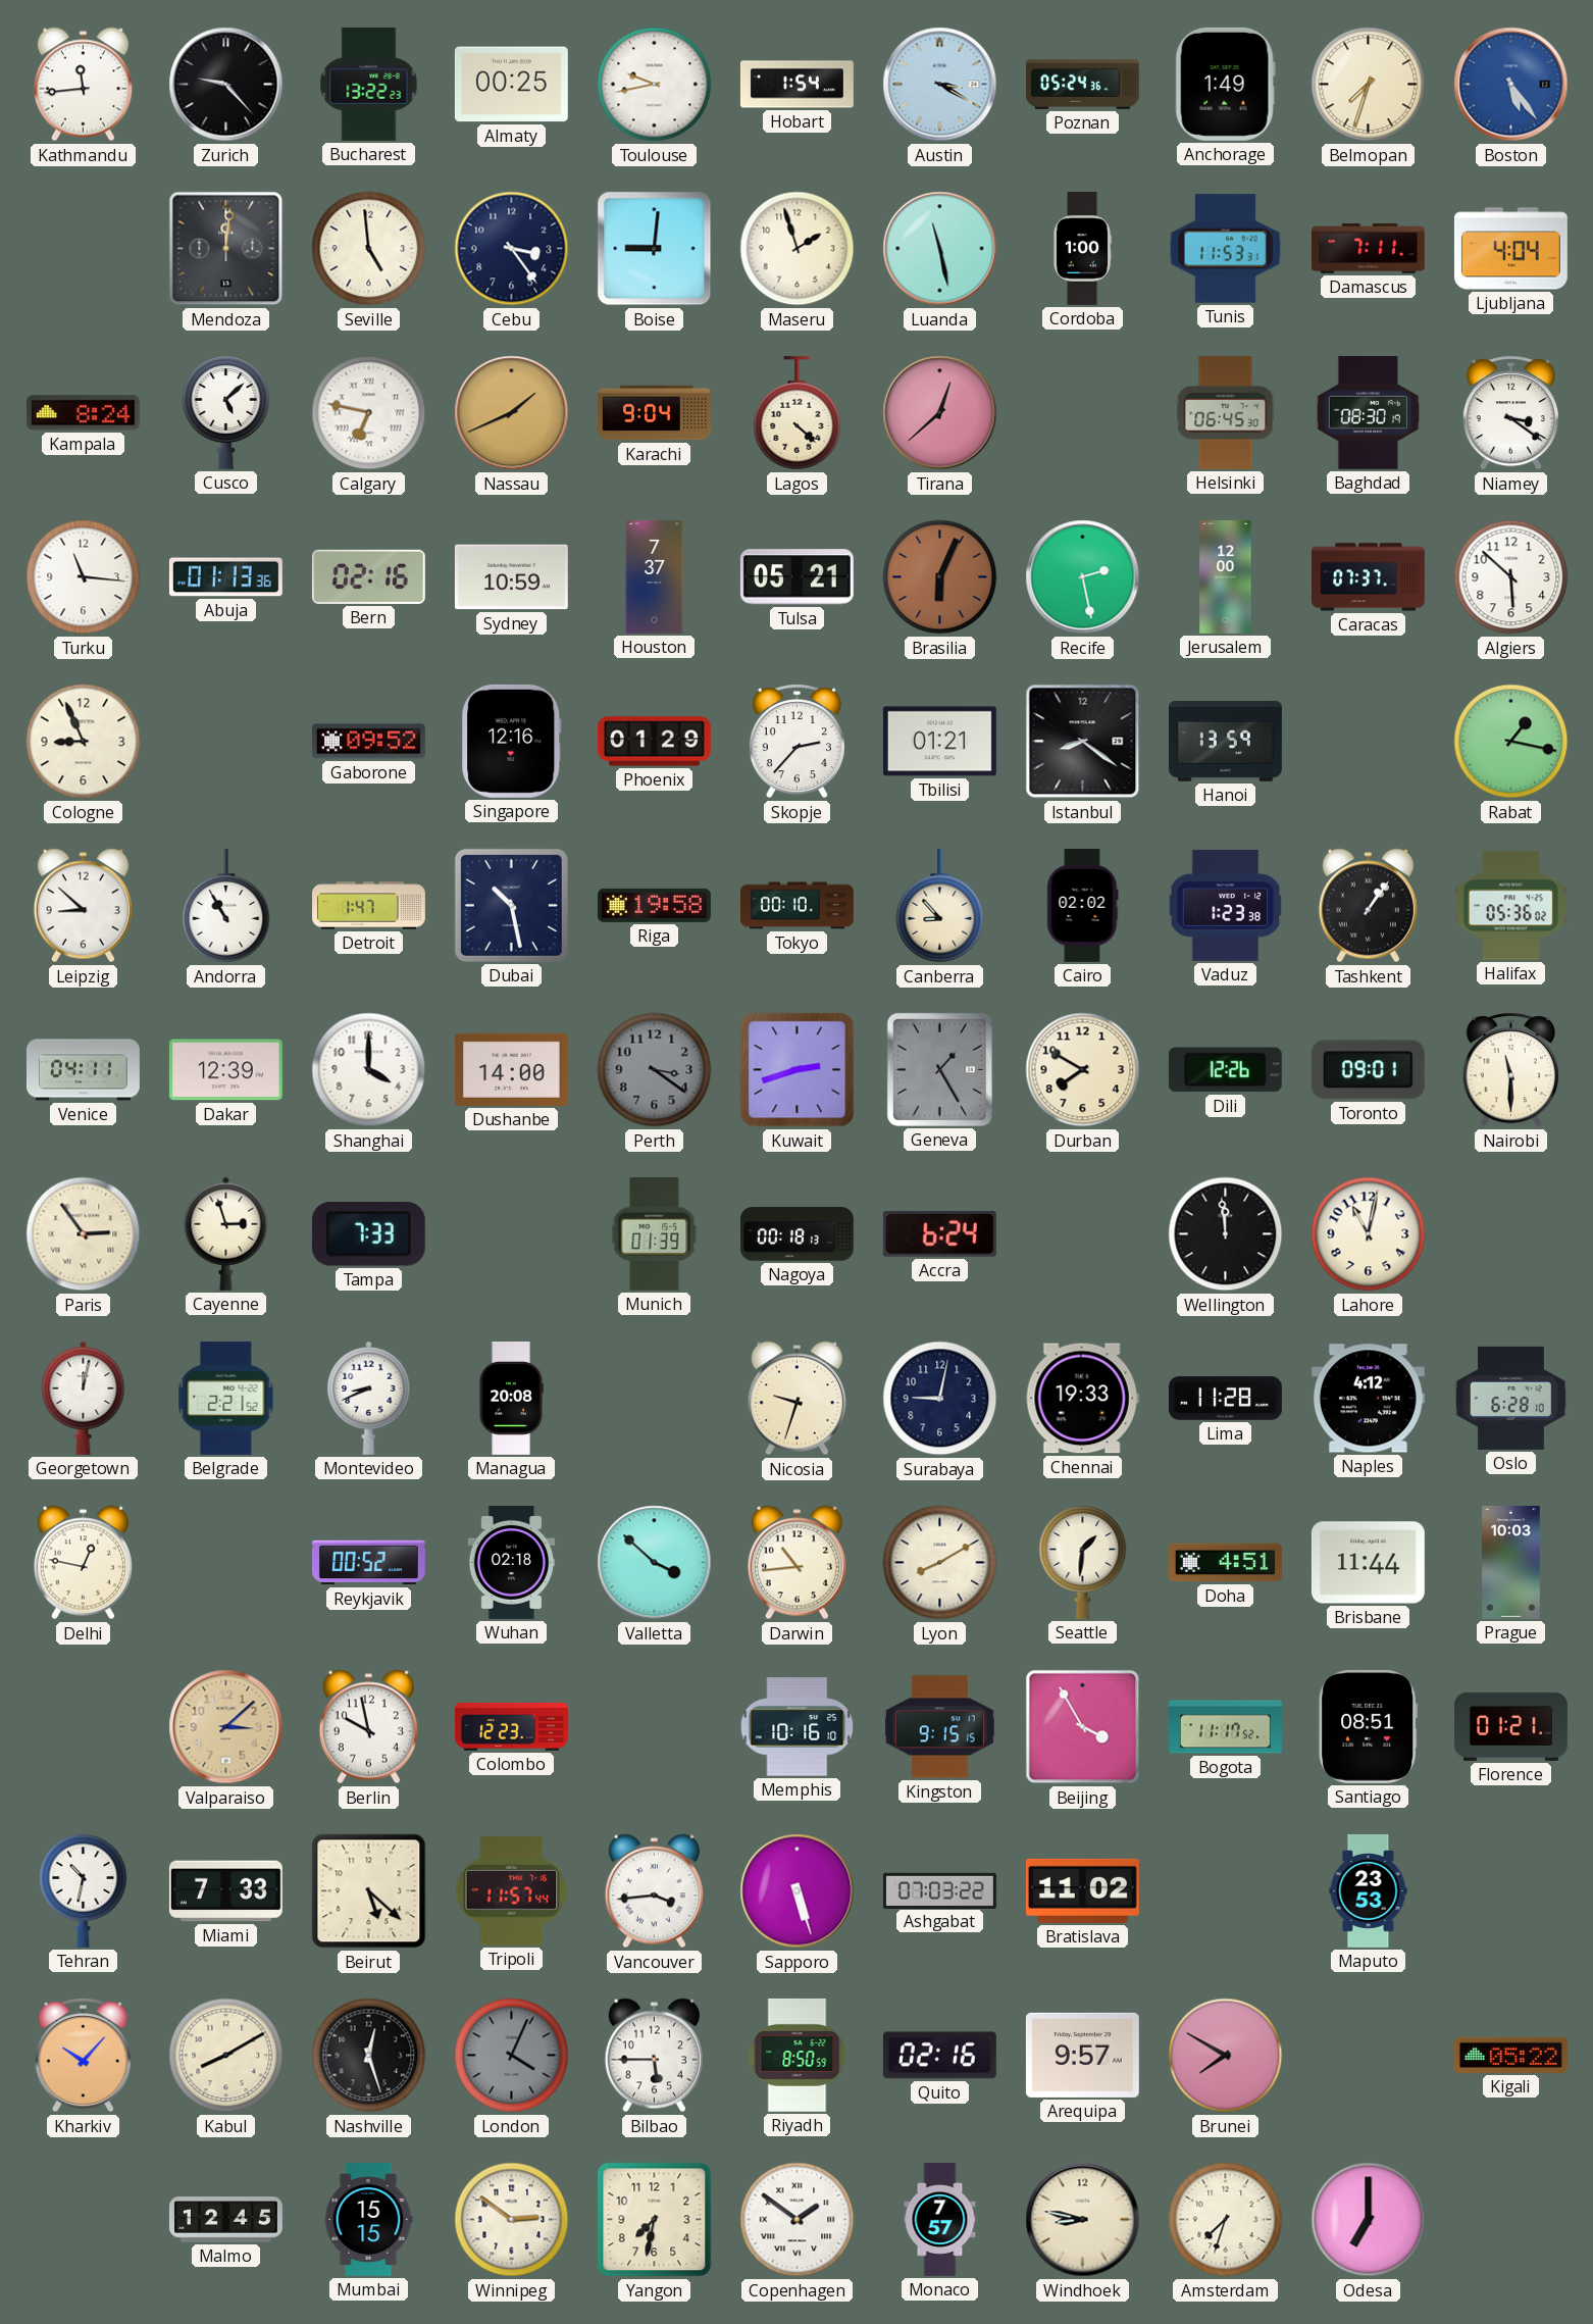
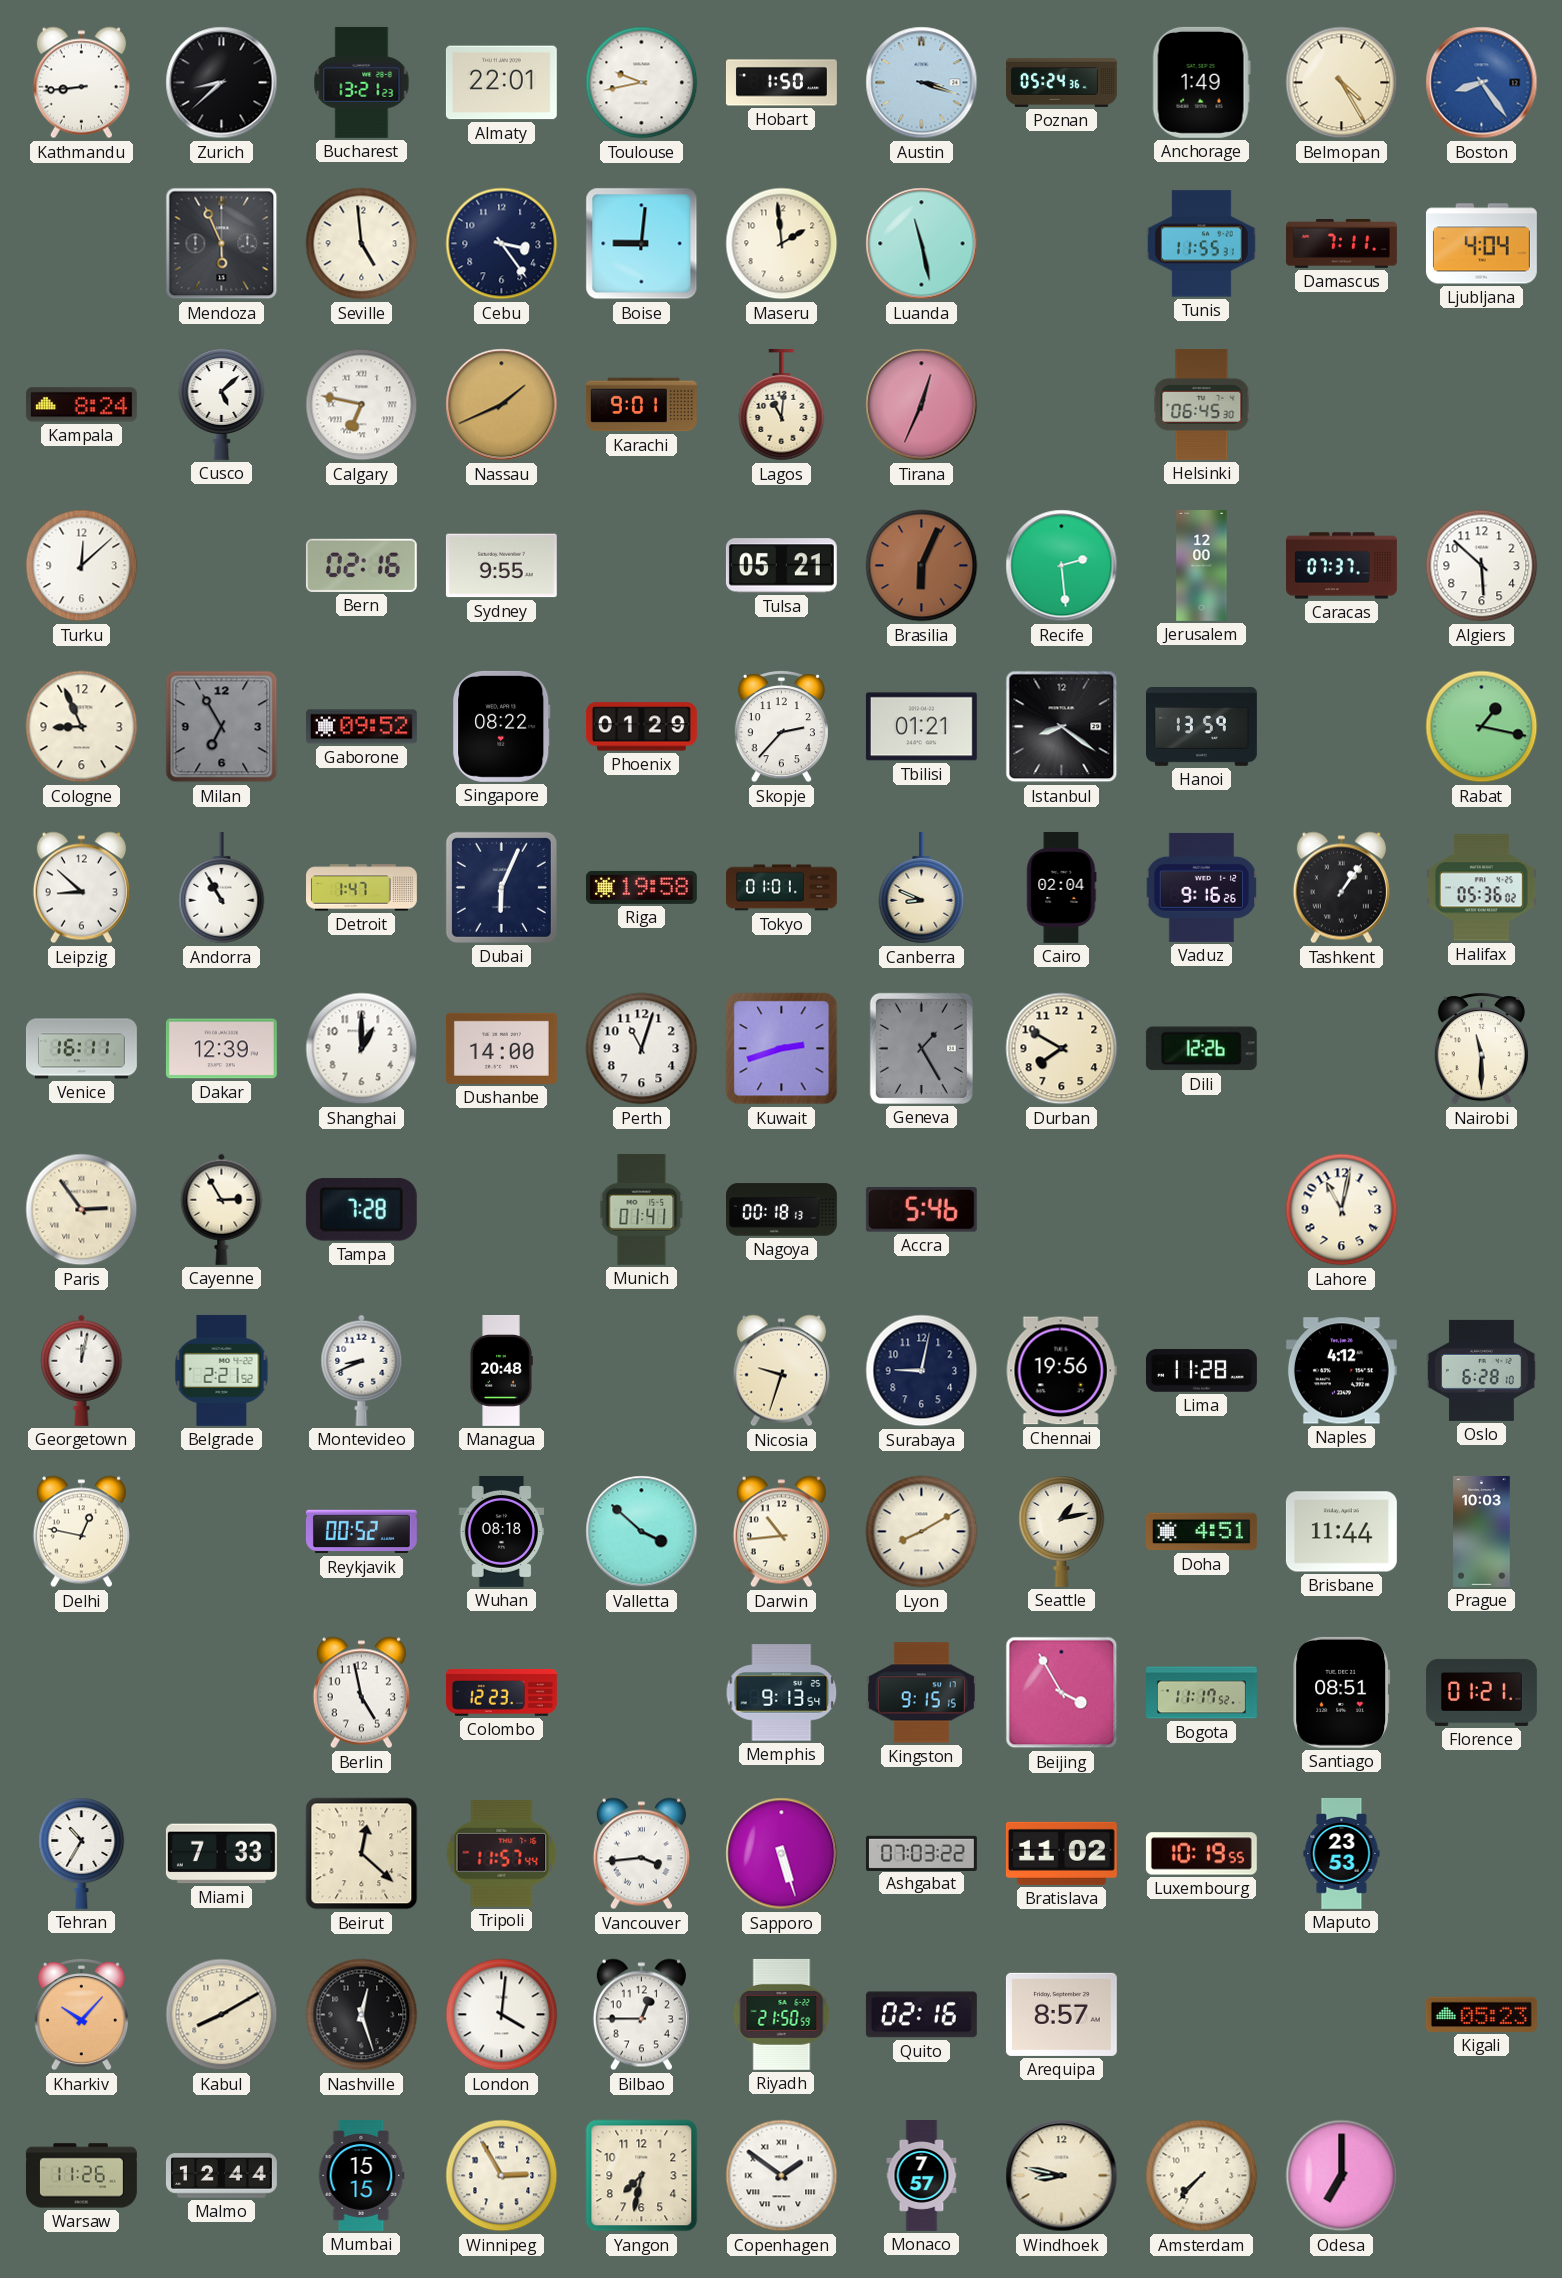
Kathmandu: 11:44 -> 8:44
Zurich: 9:23 -> 8:38
Bucharest: 13:22 -> 13:21
Almaty: 00:25 -> 22:01
Hobart: 1:54 -> 1:50
Austin: 3:20 -> 3:18
Belmopan: 7:33 -> 4:25
Boston: 5:24 -> 8:24
Mendoza: 12:01 -> 5:56
Maseru: 1:57 -> 1:59
Cordoba: 1:00 -> none
Tunis: 11:53 -> 11:55
Karachi: 9:04 -> 9:01
Lagos: 4:22 -> 11:01
Tirana: 12:38 -> 12:34
Baghdad: 08:30 -> none
Niamey: 3:21 -> none
Turku: 11:16 -> 12:08
Abuja: 01:13 -> none
Sydney: 10:59 -> 9:55
Houston: 7:37 -> none
Recife: 2:28 -> 2:29
Milan: none -> 6:55
Singapore: 12:16 -> 08:22
Dubai: 10:28 -> 6:04
Tokyo: 00:10 -> 01:01
Canberra: 8:53 -> 8:49
Cairo: 02:02 -> 02:04
Vaduz: 1:23 -> 9:16
Venice: 04:11 -> 16:11
Shanghai: 4:00 -> 1:00
Perth: 3:21 -> 11:03
Perth dial: grey -> white
Toronto: 09:01 -> none
Cayenne: 2:57 -> 2:55
Tampa: 7:33 -> 7:28
Munich: 01:39 -> 01:41
Accra: 6:24 -> 5:46
Wellington: 11:59 -> none
Managua: 20:08 -> 20:48
Chennai: 19:33 -> 19:56
Wuhan: 02:18 -> 08:18
Seattle: 1:31 -> 1:13
Valparaiso: 3:08 -> none
Berlin: 9:58 -> 4:58
Memphis: 10:16 -> 9:13
Tehran: 10:32 -> 10:35
Beirut: 5:22 -> 12:22
Luxembourg: none -> 10:19
London: 4:04 -> 4:01
London dial: grey -> white
Bilbao: 5:45 -> 12:45
Riyadh: 8:50 -> 21:50
Arequipa: 9:57 -> 8:57
Brunei: 7:50 -> none
Kigali: 05:22 -> 05:23
Warsaw: none -> 11:26
Malmo: 12:45 -> 12:44
Winnipeg: 2:51 -> 2:55
Amsterdam: 7:33 -> 7:37
